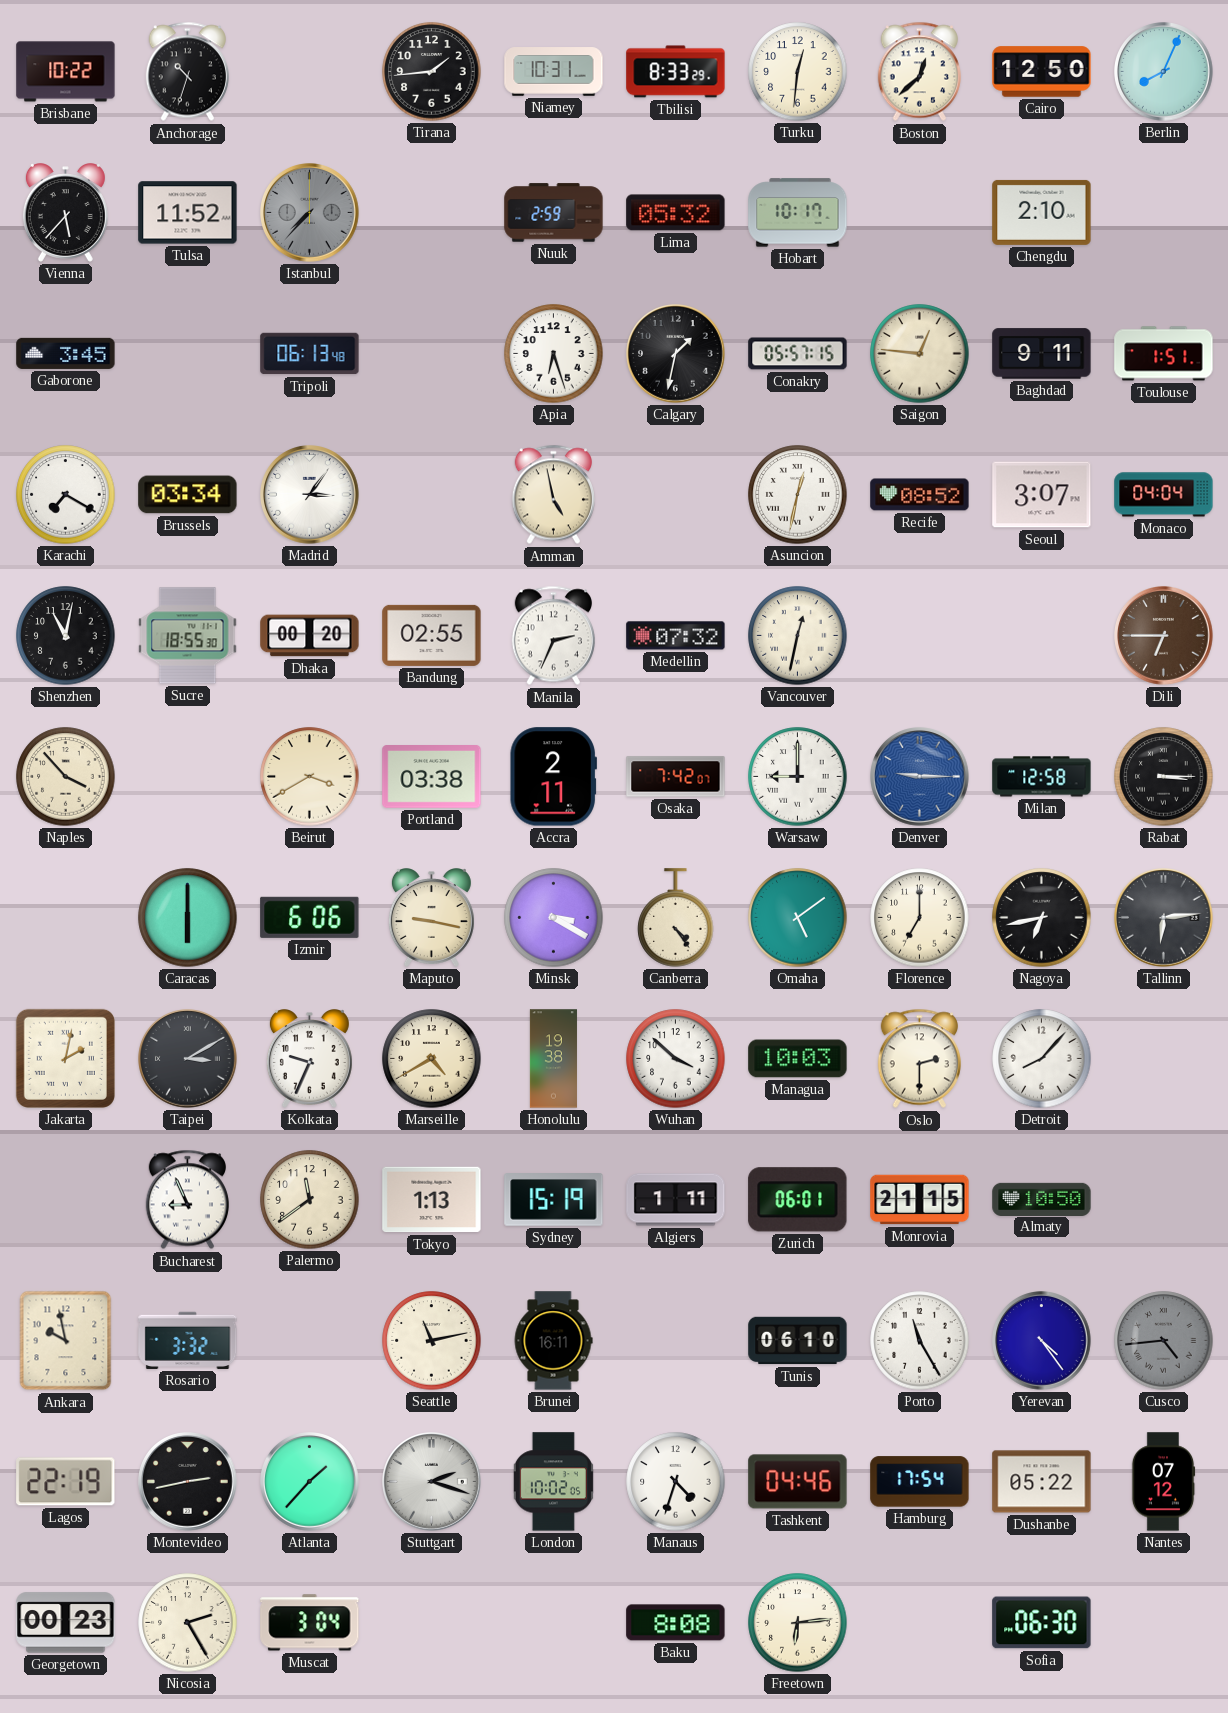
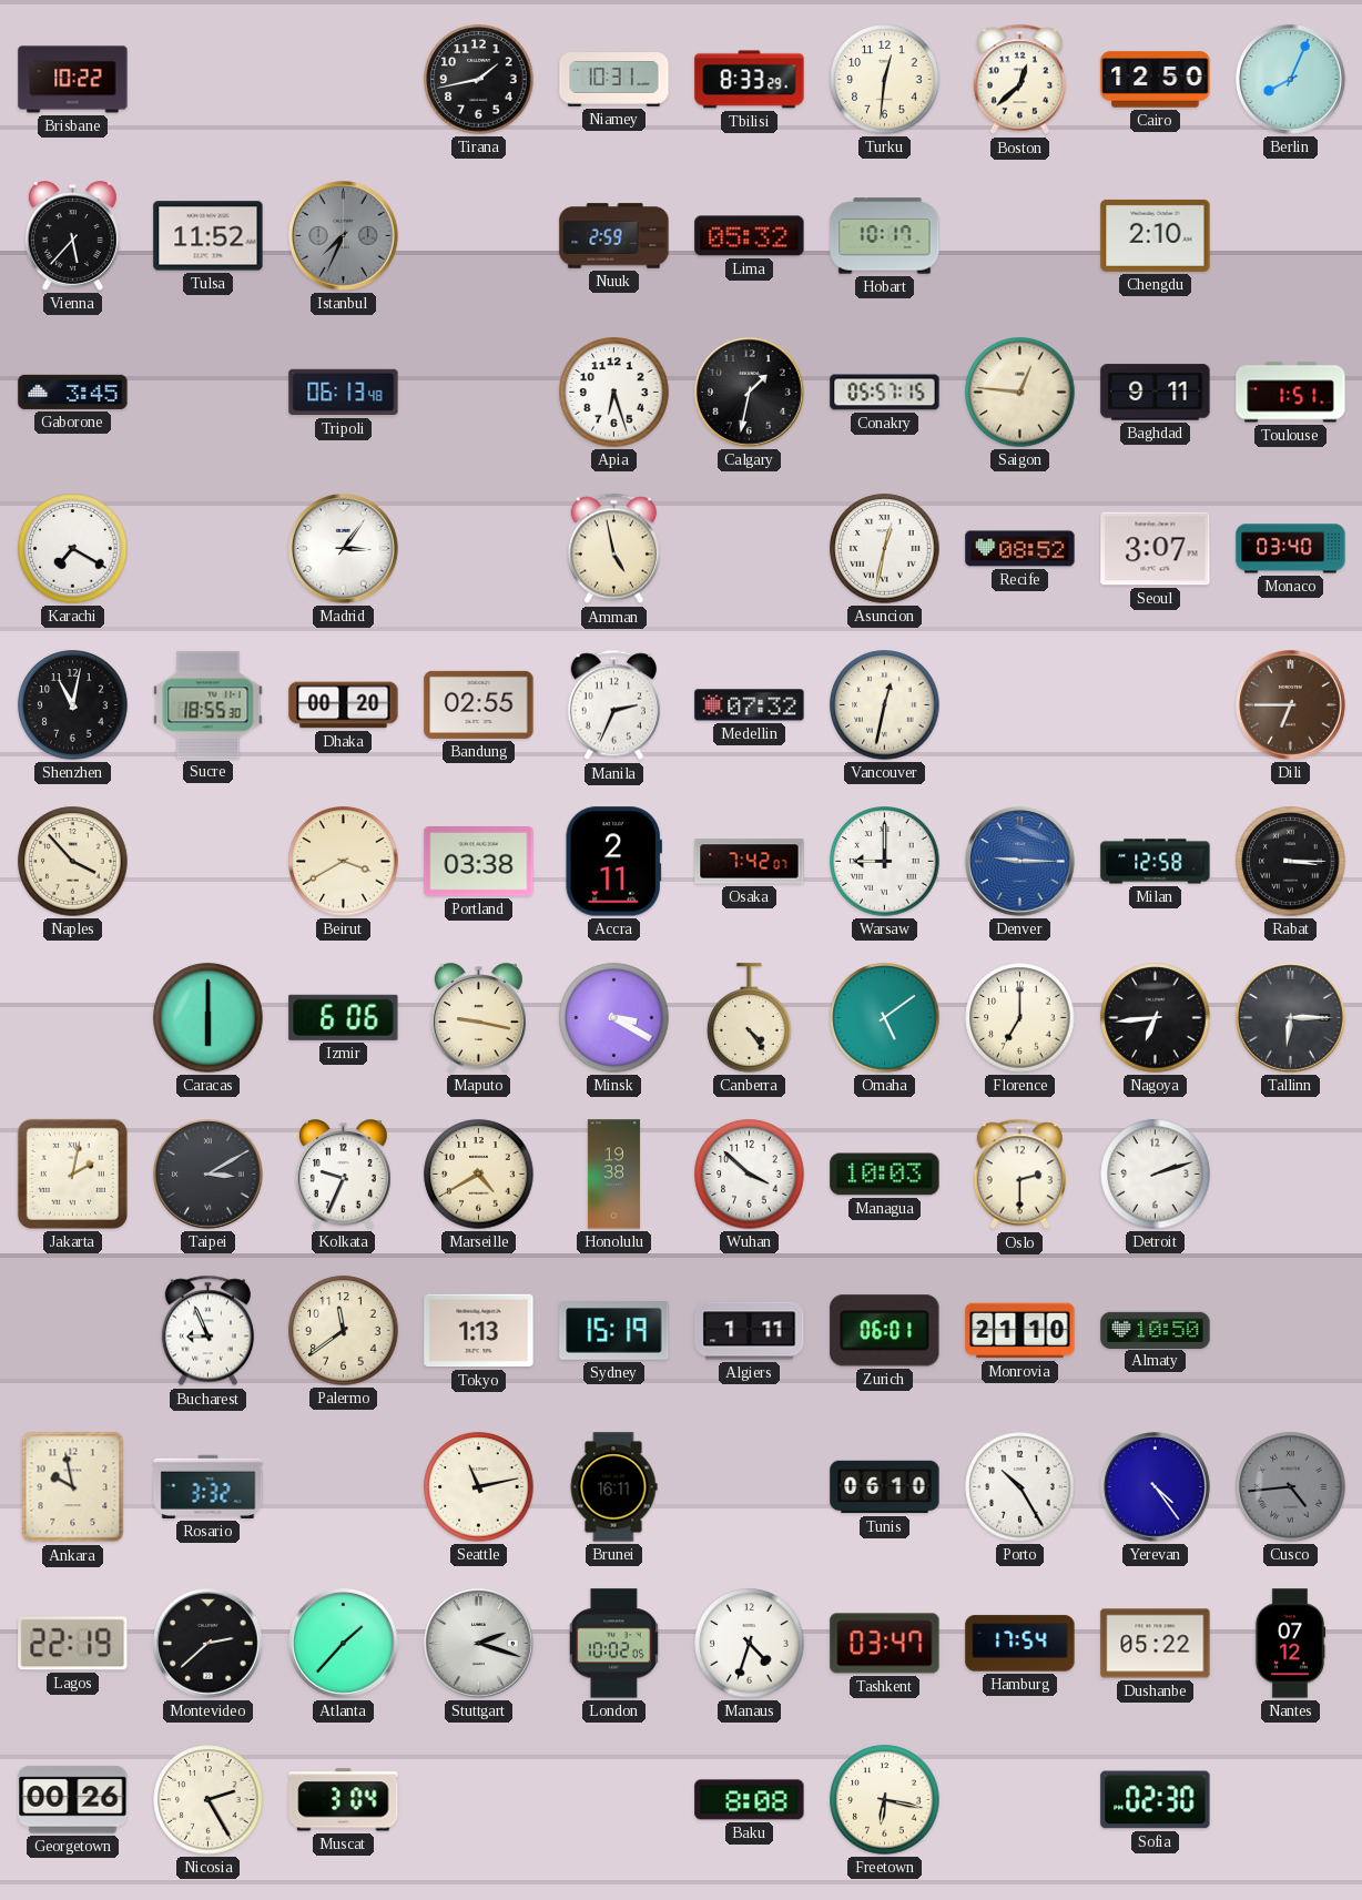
Anchorage: 10:33 -> none
Tirana: 1:44 -> 1:43
Istanbul: 7:37 -> 7:34
Brussels: 03:34 -> none
Monaco: 04:04 -> 03:40
Nagoya: 6:43 -> 6:44
Tallinn: 6:14 -> 6:15
Detroit: 8:07 -> 2:12
Monrovia: 21:15 -> 21:10
Porto: 11:25 -> 10:25
Montevideo: 2:43 -> 2:38
Tashkent: 04:46 -> 03:47
Georgetown: 00:23 -> 00:26
Freetown: 6:14 -> 6:17
Sofia: 06:30 -> 02:30
